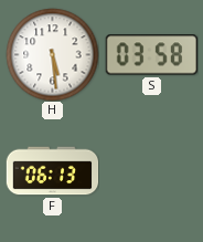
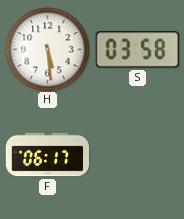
F: 06:13 -> 06:17
